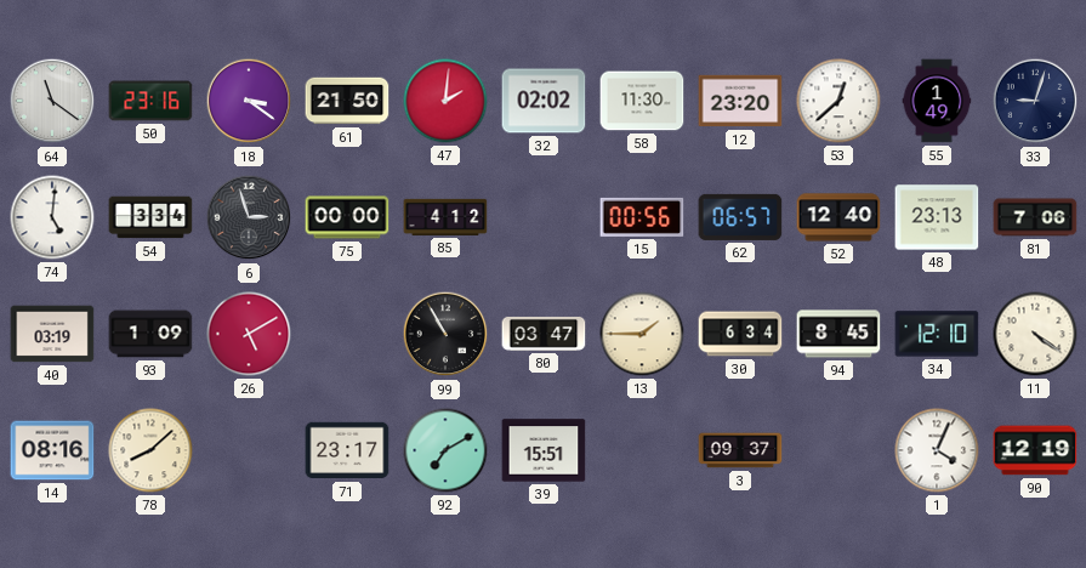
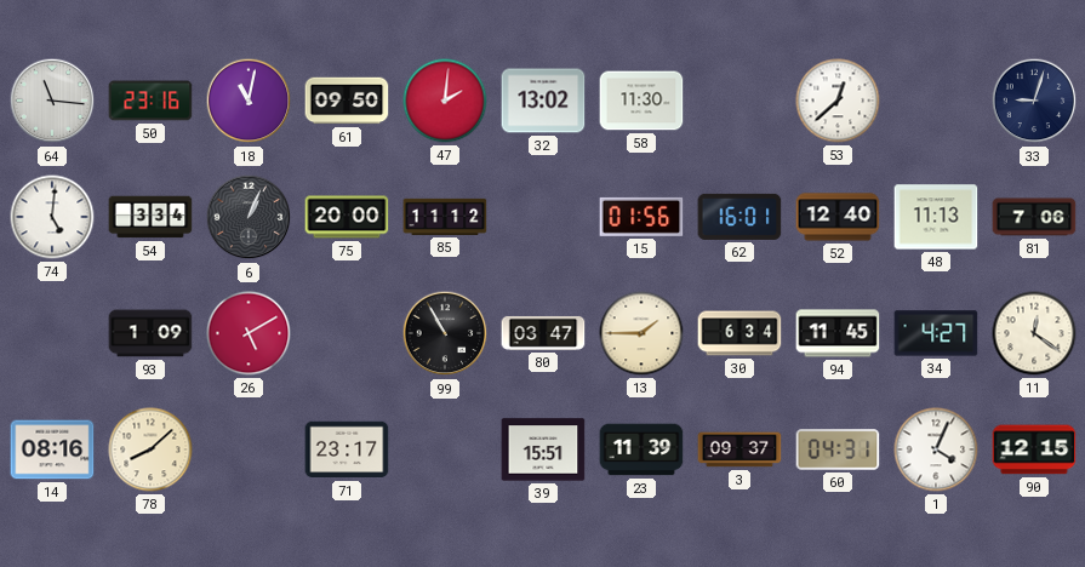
64: 11:21 -> 11:16
18: 3:21 -> 11:02
61: 21:50 -> 09:50
32: 02:02 -> 13:02
12: 23:20 -> none
55: 1:49 -> none
6: 2:57 -> 1:04
75: 00:00 -> 20:00
85: 4:12 -> 11:12
15: 00:56 -> 01:56
62: 06:57 -> 16:01
48: 23:13 -> 11:13
40: 03:19 -> none
94: 8:45 -> 11:45
34: 12:10 -> 4:27
11: 4:21 -> 12:21
92: 7:10 -> none
23: none -> 11:39
60: none -> 04:31
90: 12:19 -> 12:15
